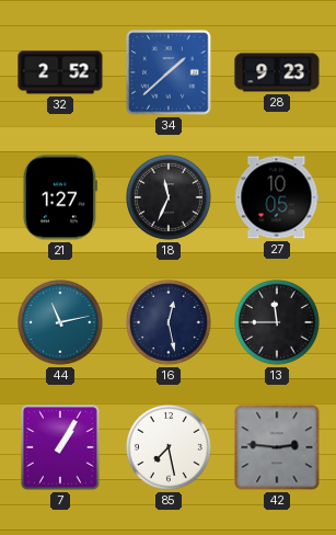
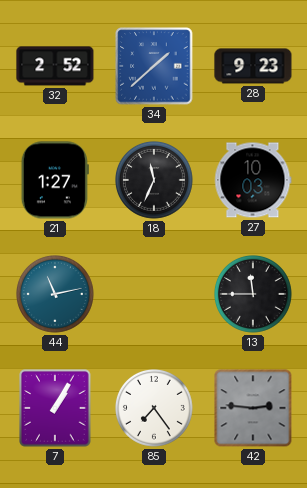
27: 10:05 -> 10:03
16: 12:28 -> none
85: 7:28 -> 7:24
